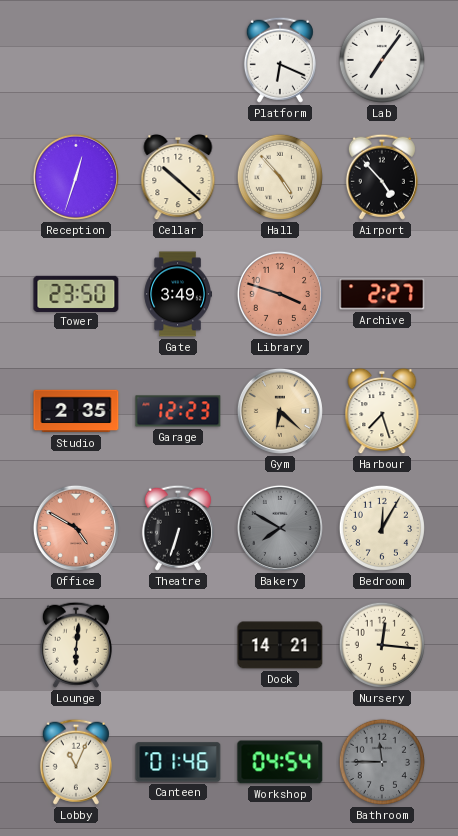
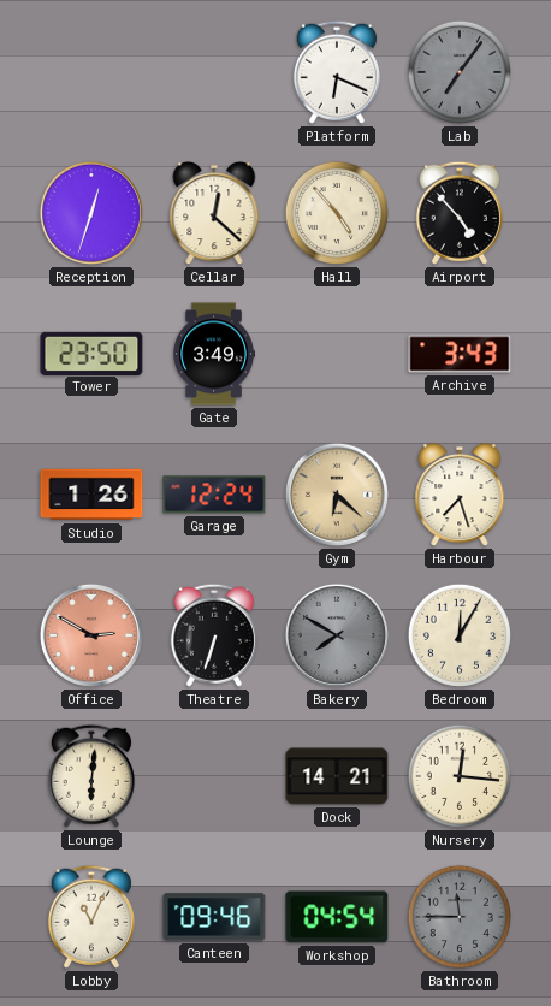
Lab dial: white -> grey
Cellar: 10:22 -> 12:22
Library: 3:48 -> none
Archive: 2:27 -> 3:43
Studio: 2:35 -> 1:26
Garage: 12:23 -> 12:24
Office: 4:50 -> 2:50
Canteen: 01:46 -> 09:46
